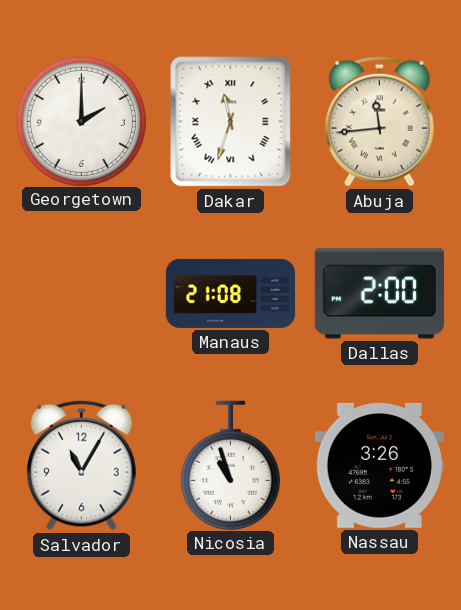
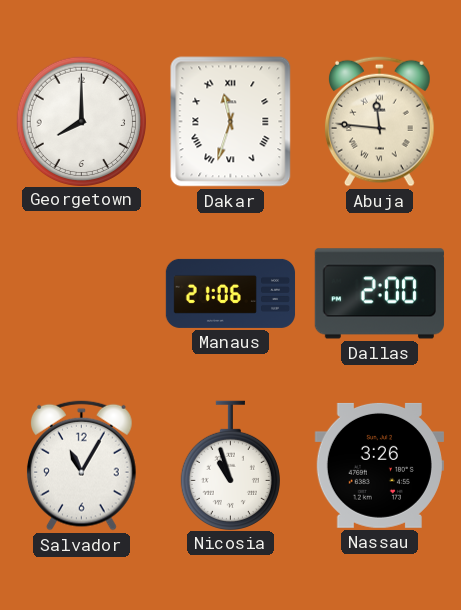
Georgetown: 2:00 -> 8:00
Abuja: 11:44 -> 11:46
Manaus: 21:08 -> 21:06
